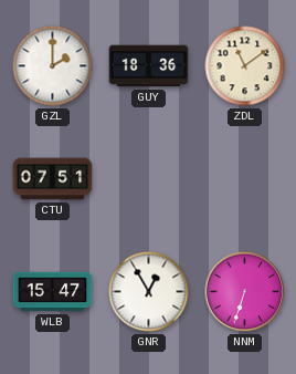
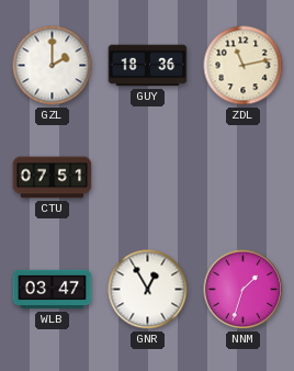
ZDL: 11:09 -> 11:13
WLB: 15:47 -> 03:47
NNM: 6:33 -> 1:33
